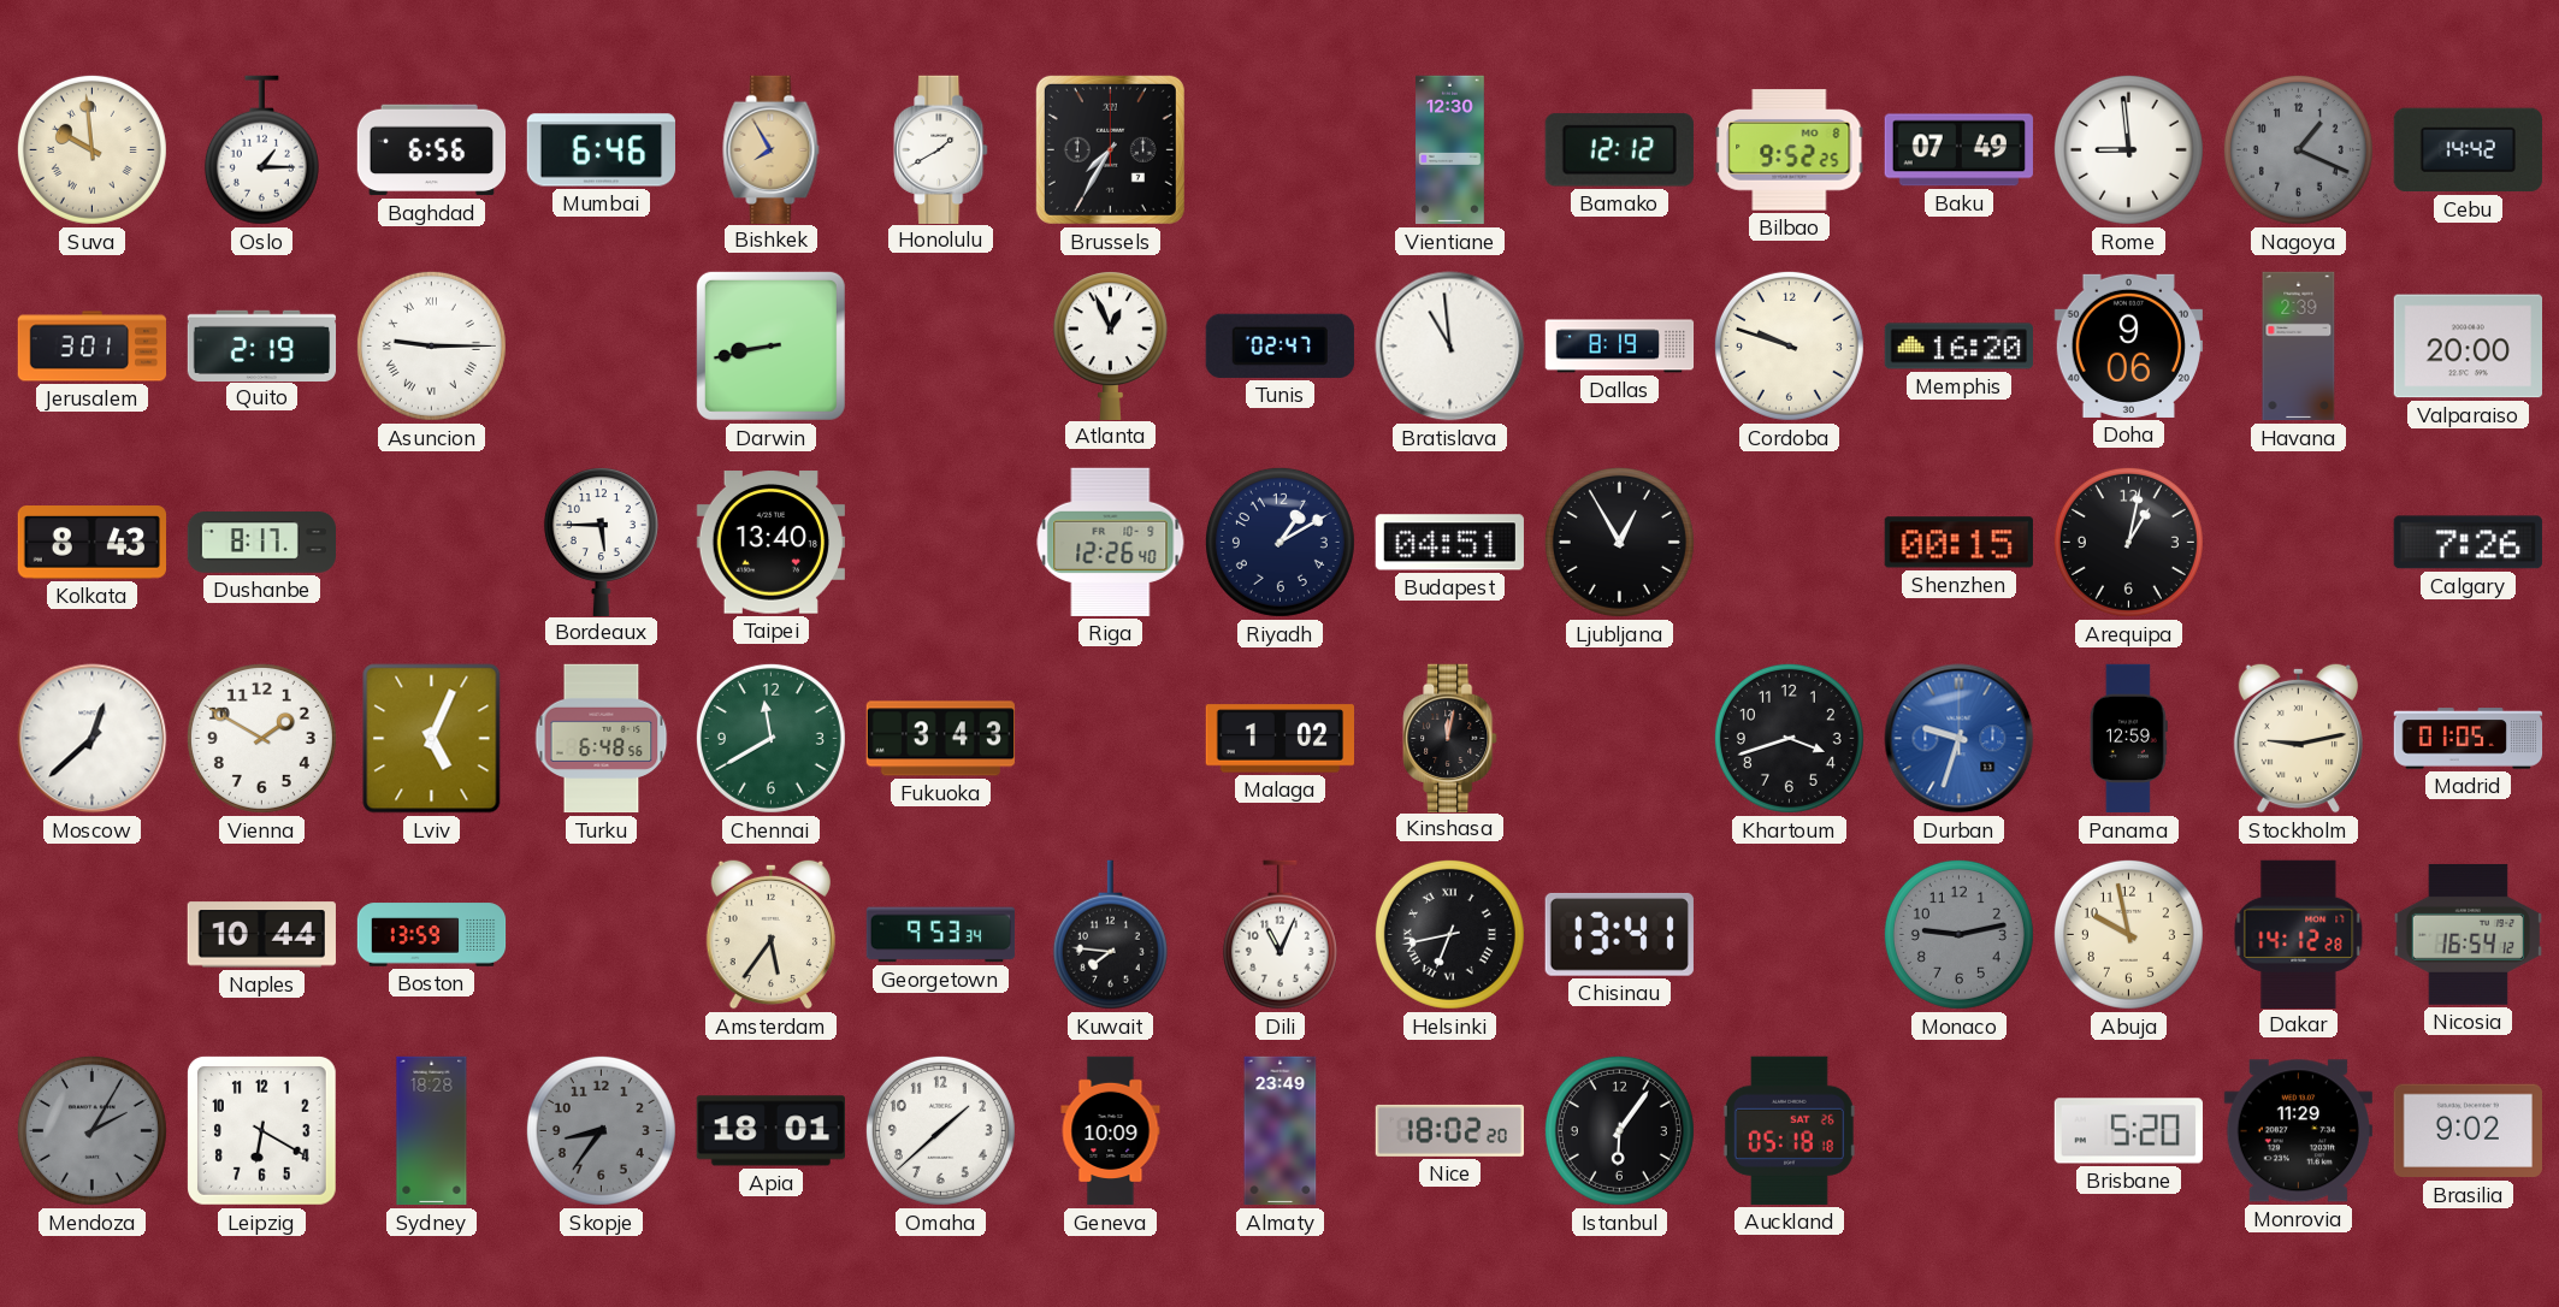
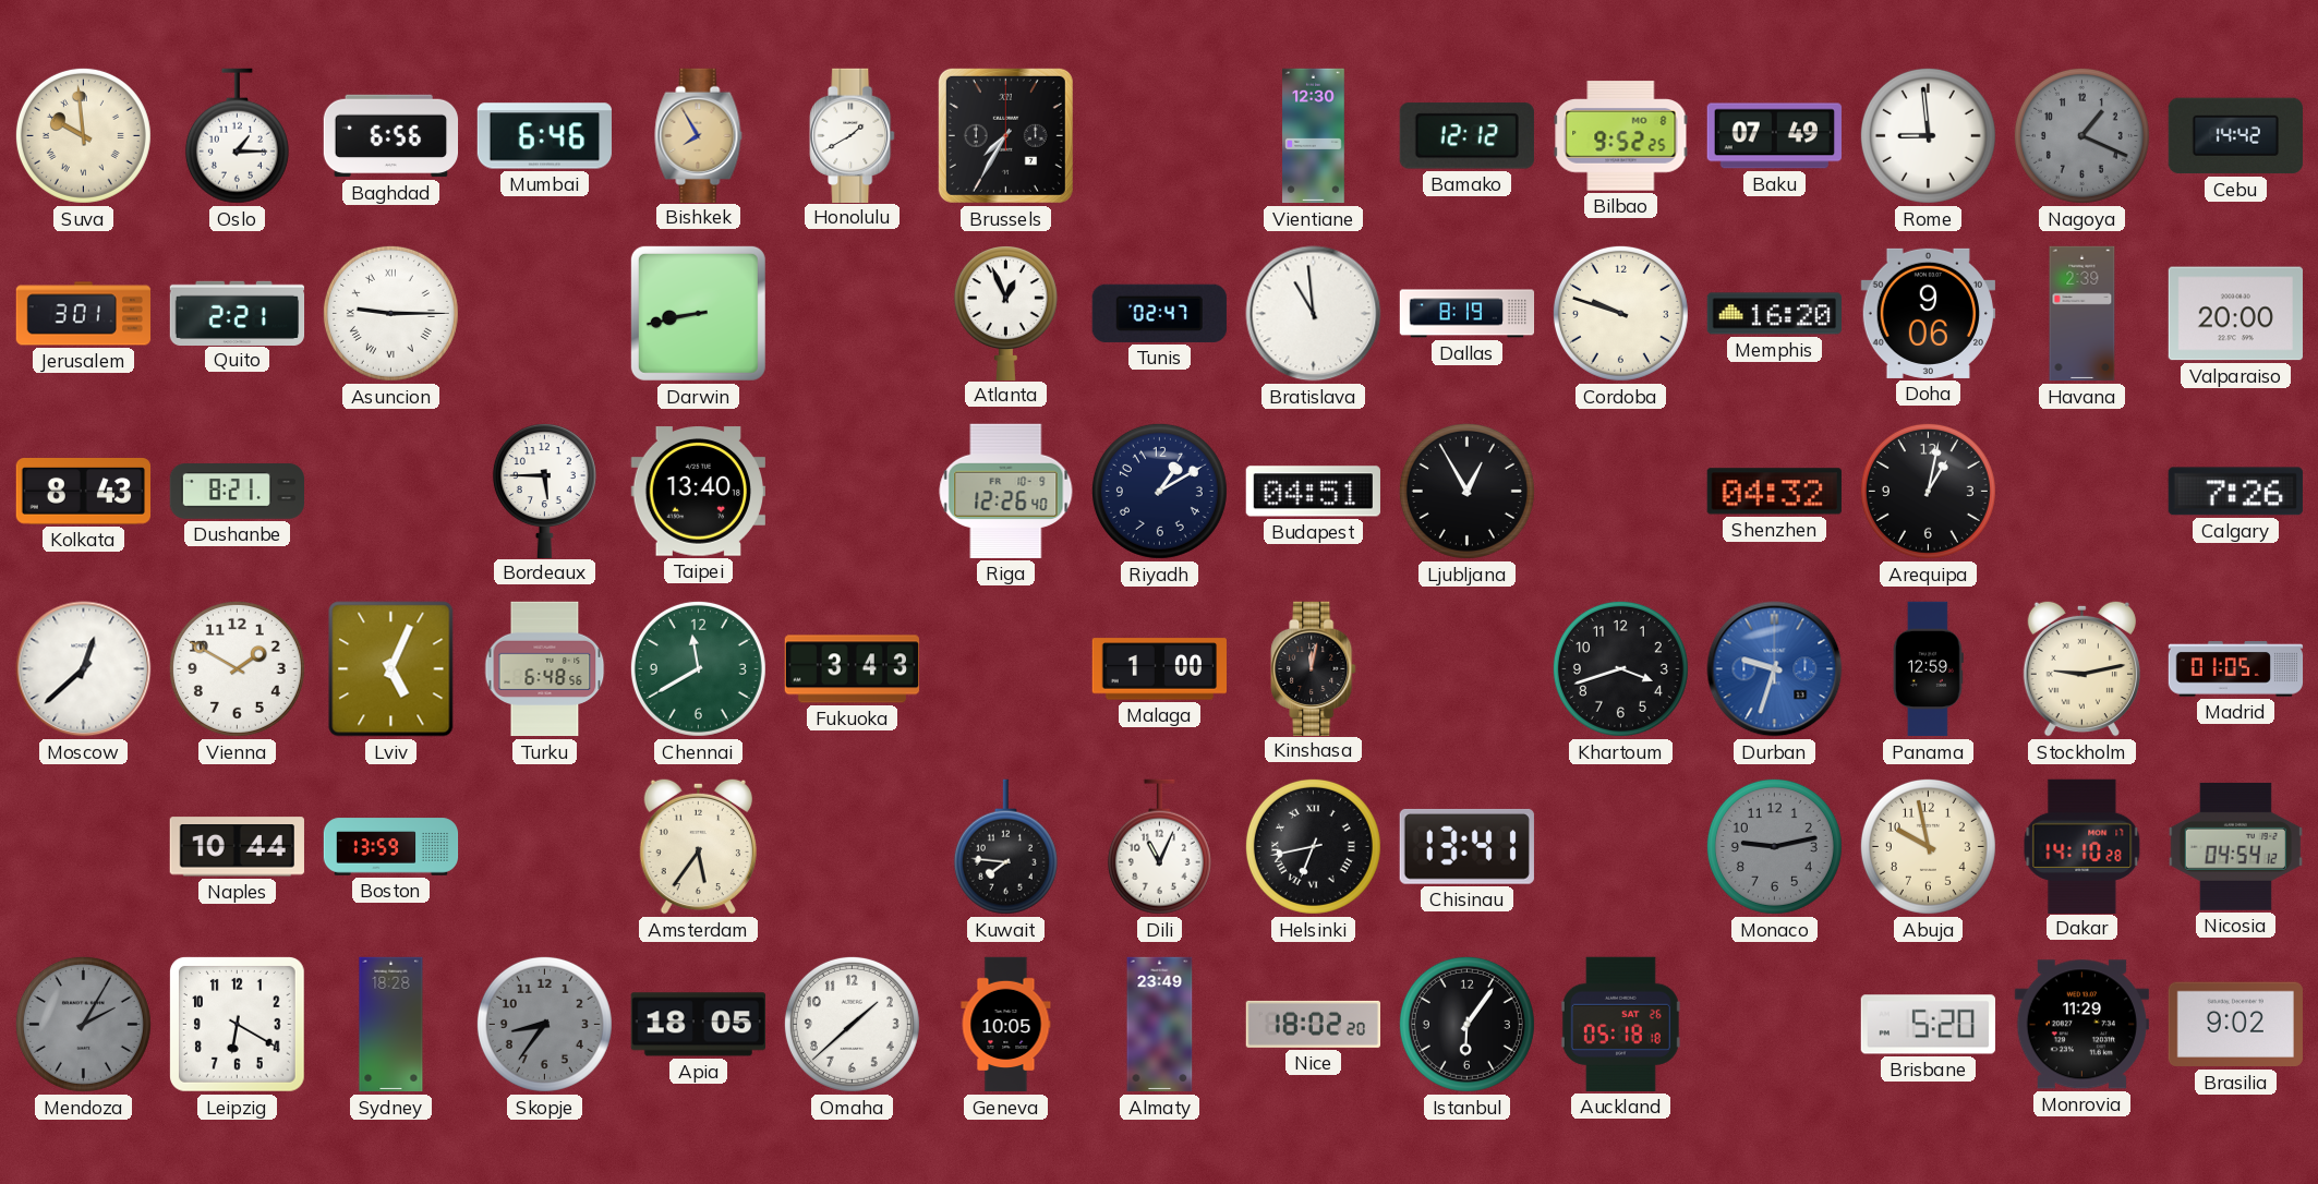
Quito: 2:19 -> 2:21
Dushanbe: 8:17 -> 8:21
Shenzhen: 00:15 -> 04:32
Malaga: 1:02 -> 1:00
Georgetown: 9:53 -> none
Dakar: 14:12 -> 14:10
Nicosia: 16:54 -> 04:54
Apia: 18:01 -> 18:05
Geneva: 10:09 -> 10:05
